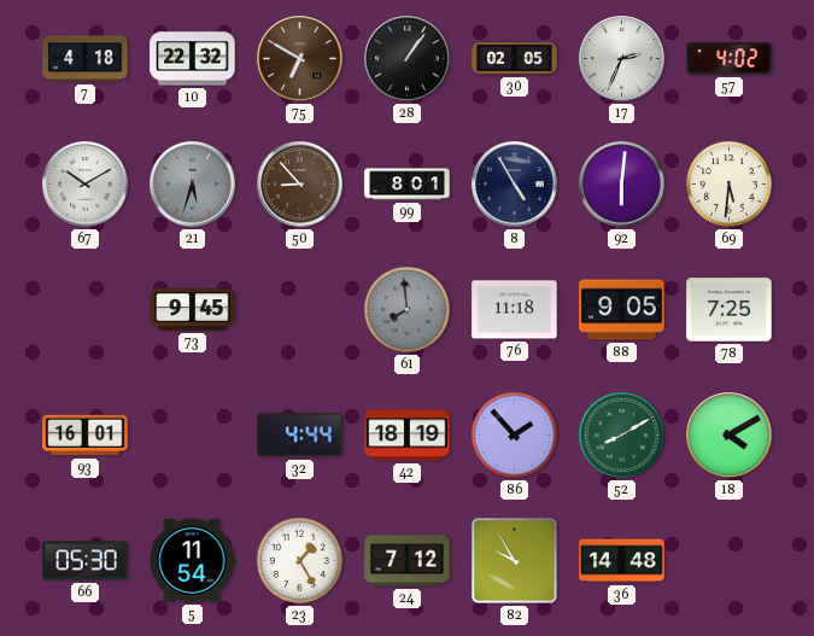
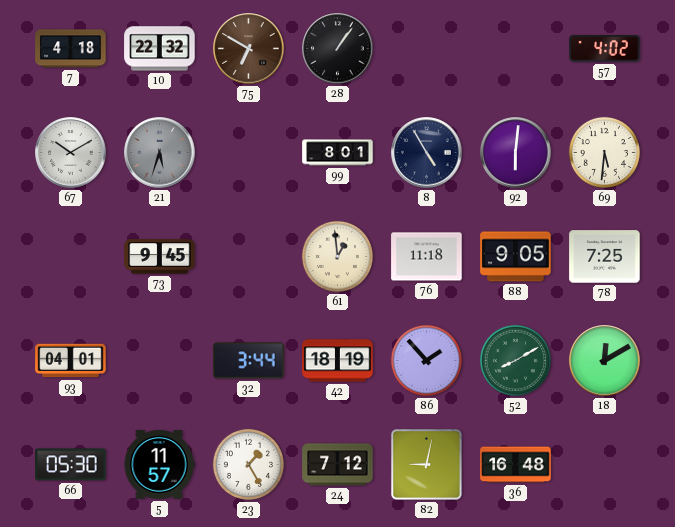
30: 02:05 -> none
17: 2:34 -> none
50: 8:53 -> none
61: 7:59 -> 12:59
61 dial: grey -> cream
93: 16:01 -> 04:01
32: 4:44 -> 3:44
18: 4:10 -> 12:10
5: 11:54 -> 11:57
82: 9:55 -> 9:02
36: 14:48 -> 16:48
